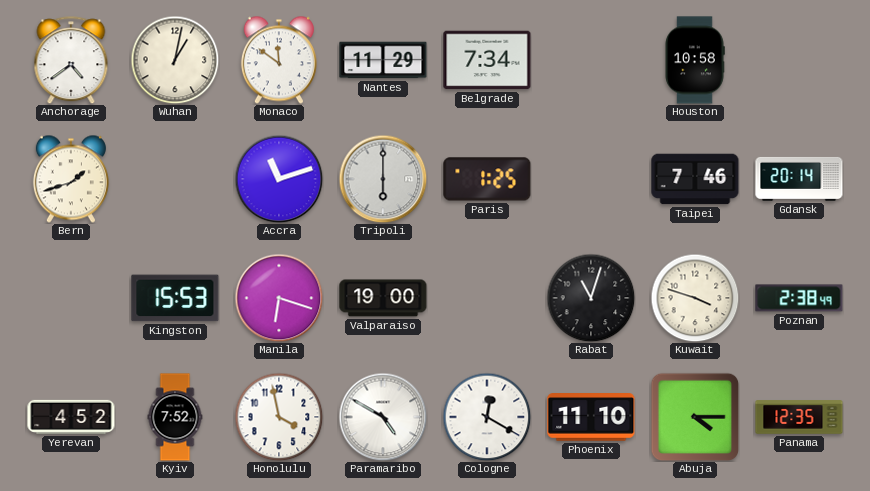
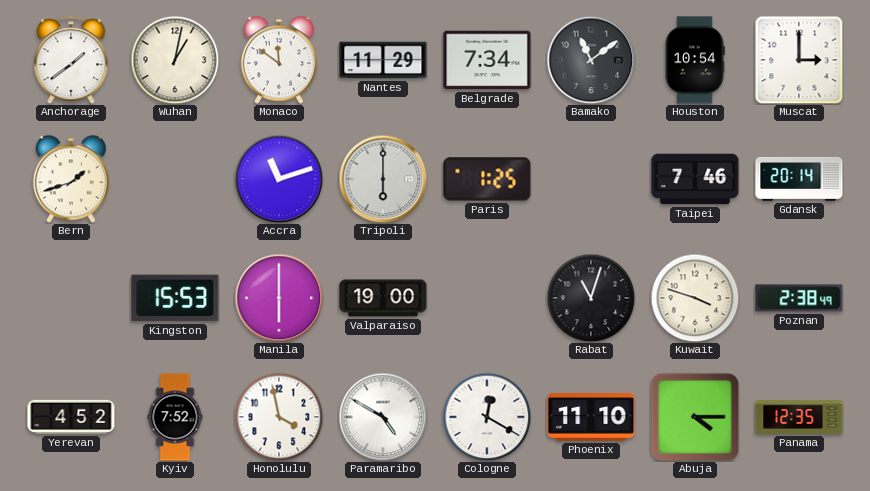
Anchorage: 4:39 -> 1:39
Bamako: none -> 11:09
Houston: 10:58 -> 10:54
Muscat: none -> 3:00
Manila: 6:18 -> 6:00
